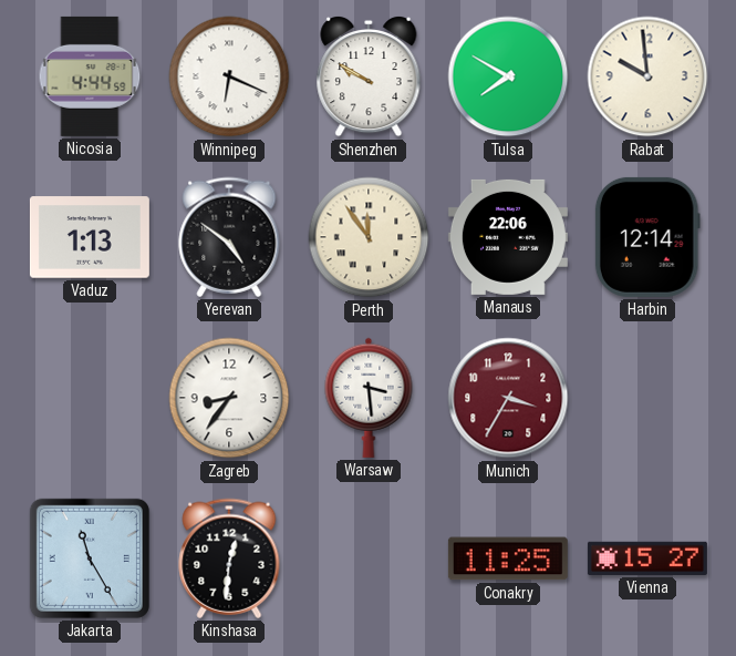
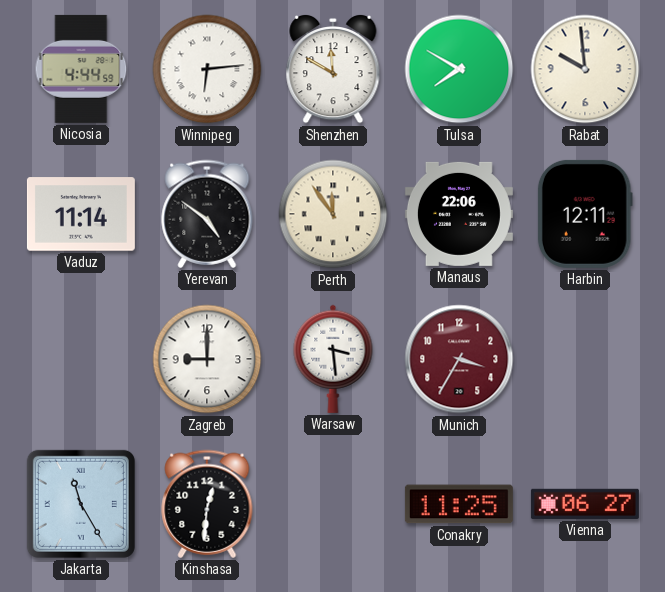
Winnipeg: 6:19 -> 6:14
Shenzhen: 9:50 -> 11:50
Vaduz: 1:13 -> 11:14
Harbin: 12:14 -> 12:11
Zagreb: 8:36 -> 9:00
Vienna: 15:27 -> 06:27
